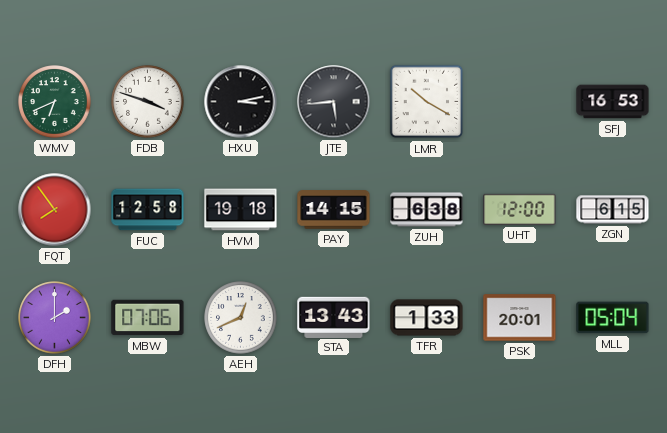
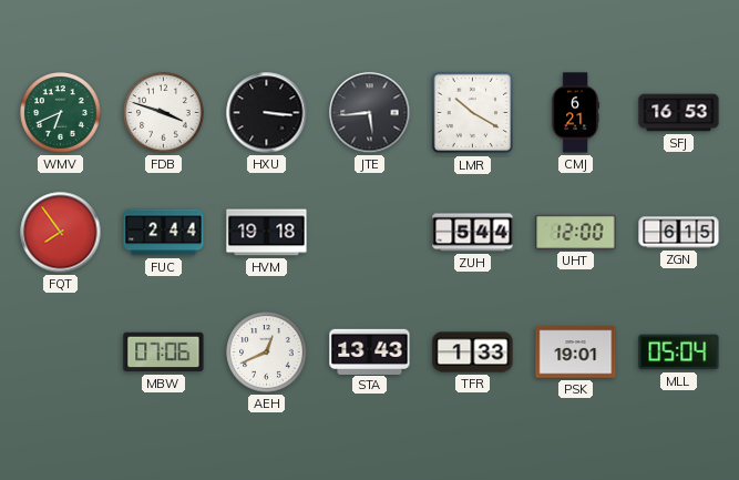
HXU: 3:13 -> 3:16
CMJ: none -> 6:21
FUC: 12:58 -> 2:44
PAY: 14:15 -> none
ZUH: 6:38 -> 5:44
DFH: 2:00 -> none
PSK: 20:01 -> 19:01
